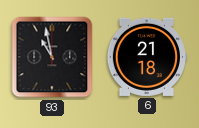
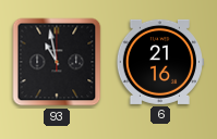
6: 21:18 -> 21:16
